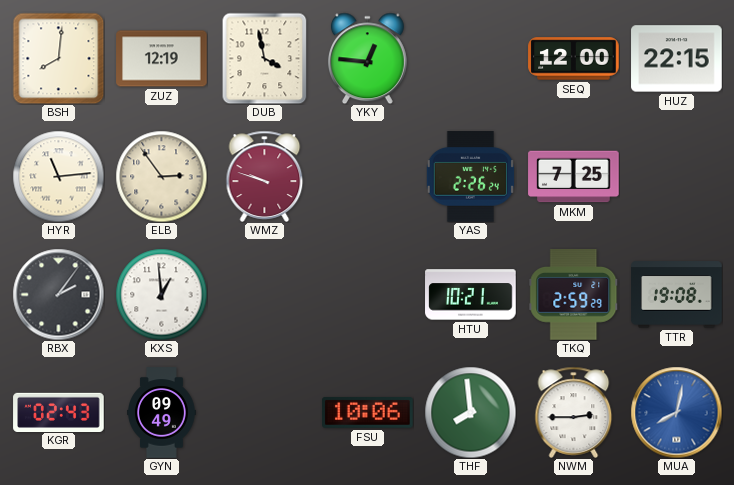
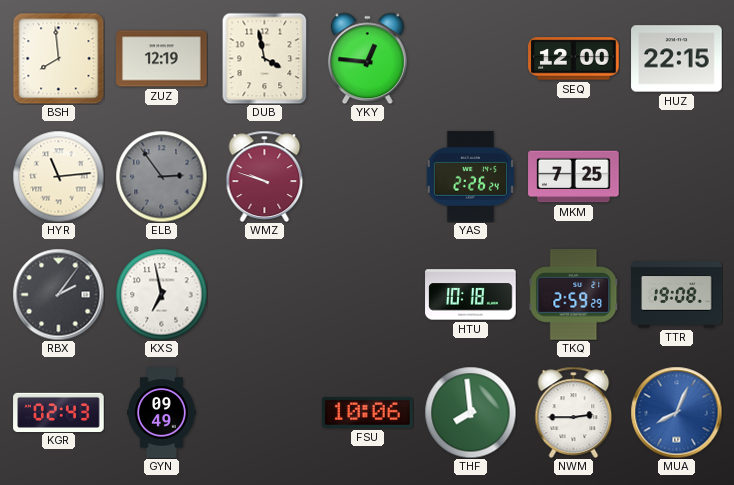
BSH: 8:01 -> 7:59
ELB dial: cream -> grey
KXS: 12:59 -> 6:58
HTU: 10:21 -> 10:18
MUA: 8:02 -> 8:04
